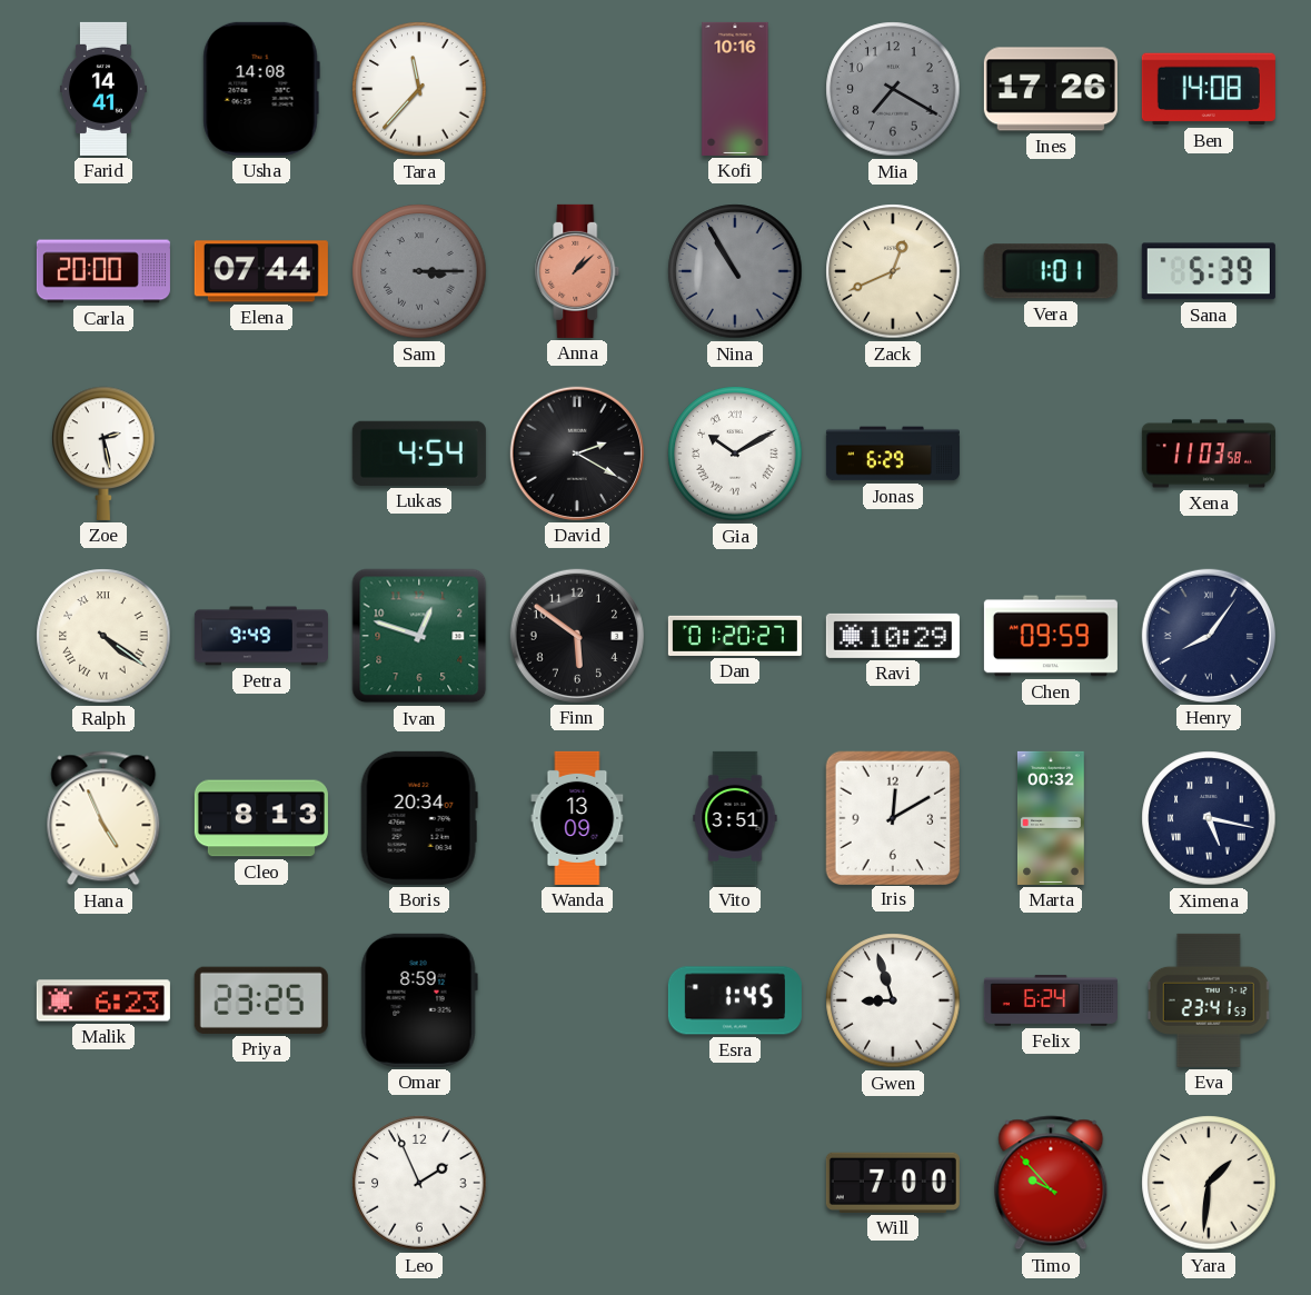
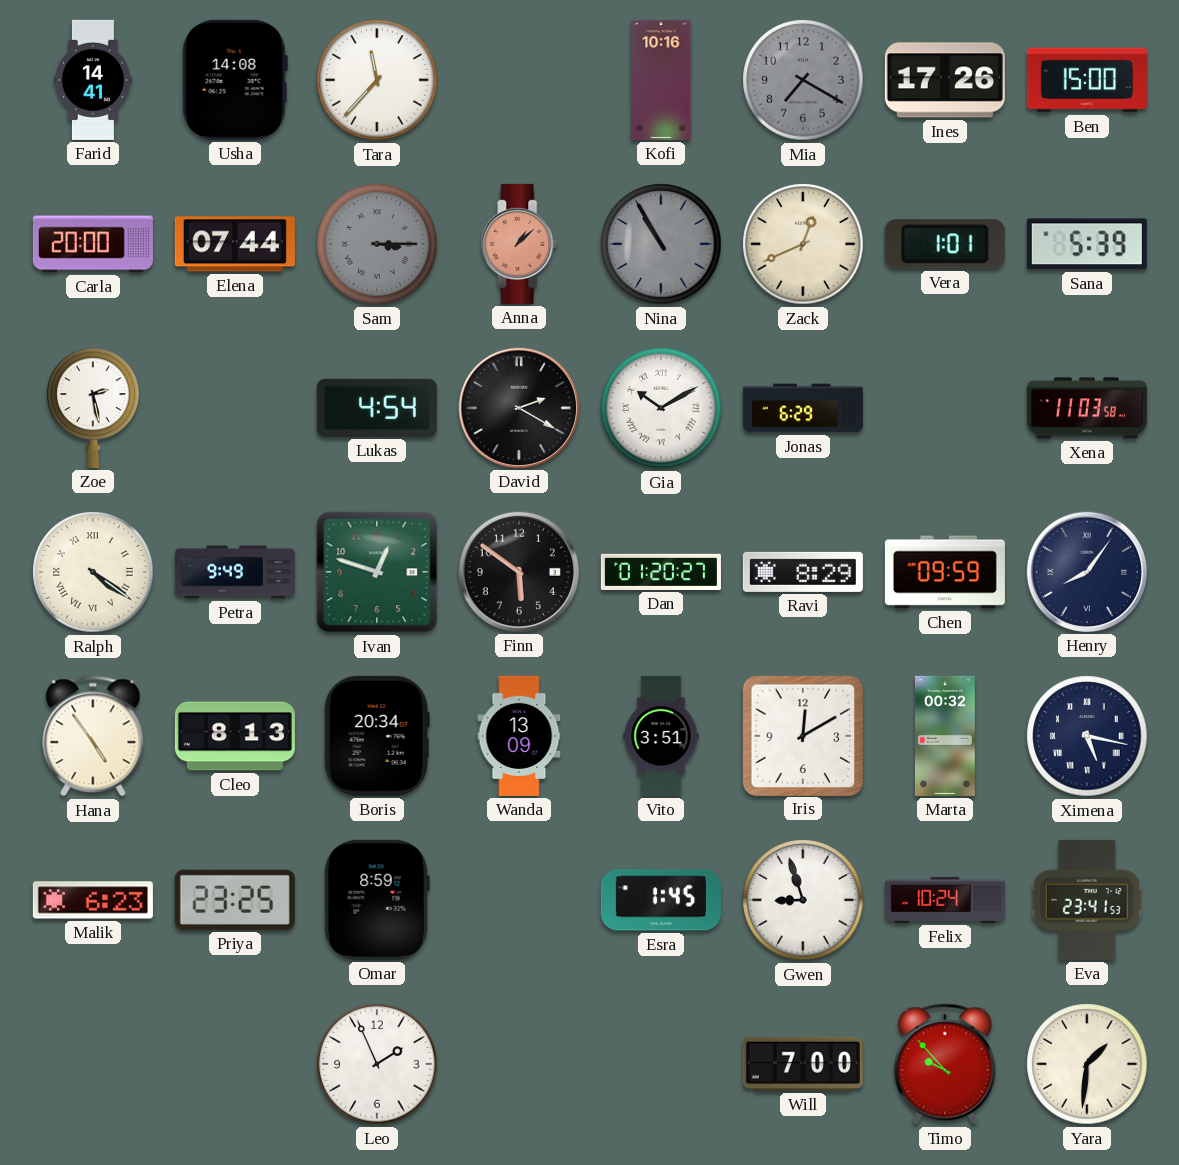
Ben: 14:08 -> 15:00
Ravi: 10:29 -> 8:29
Hana: 4:56 -> 4:54
Felix: 6:24 -> 10:24
